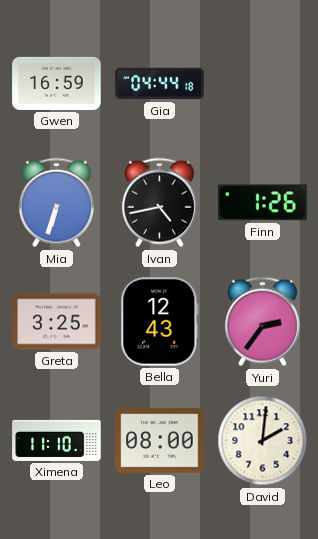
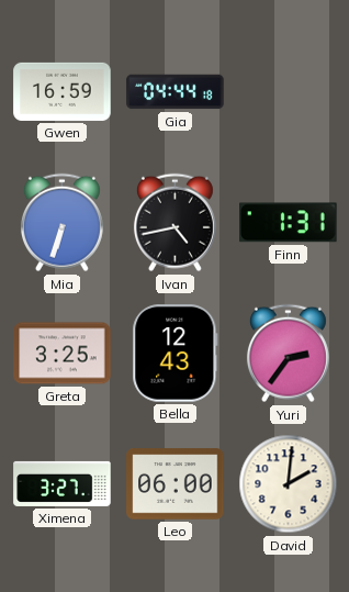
Finn: 1:26 -> 1:31
Ximena: 11:10 -> 3:27
Leo: 08:00 -> 06:00
